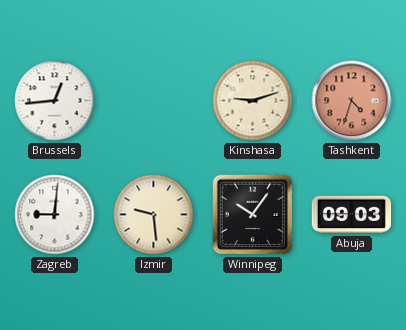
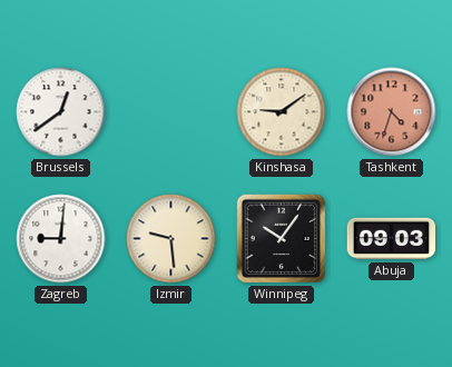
Brussels: 12:44 -> 12:39
Kinshasa: 9:12 -> 9:09
